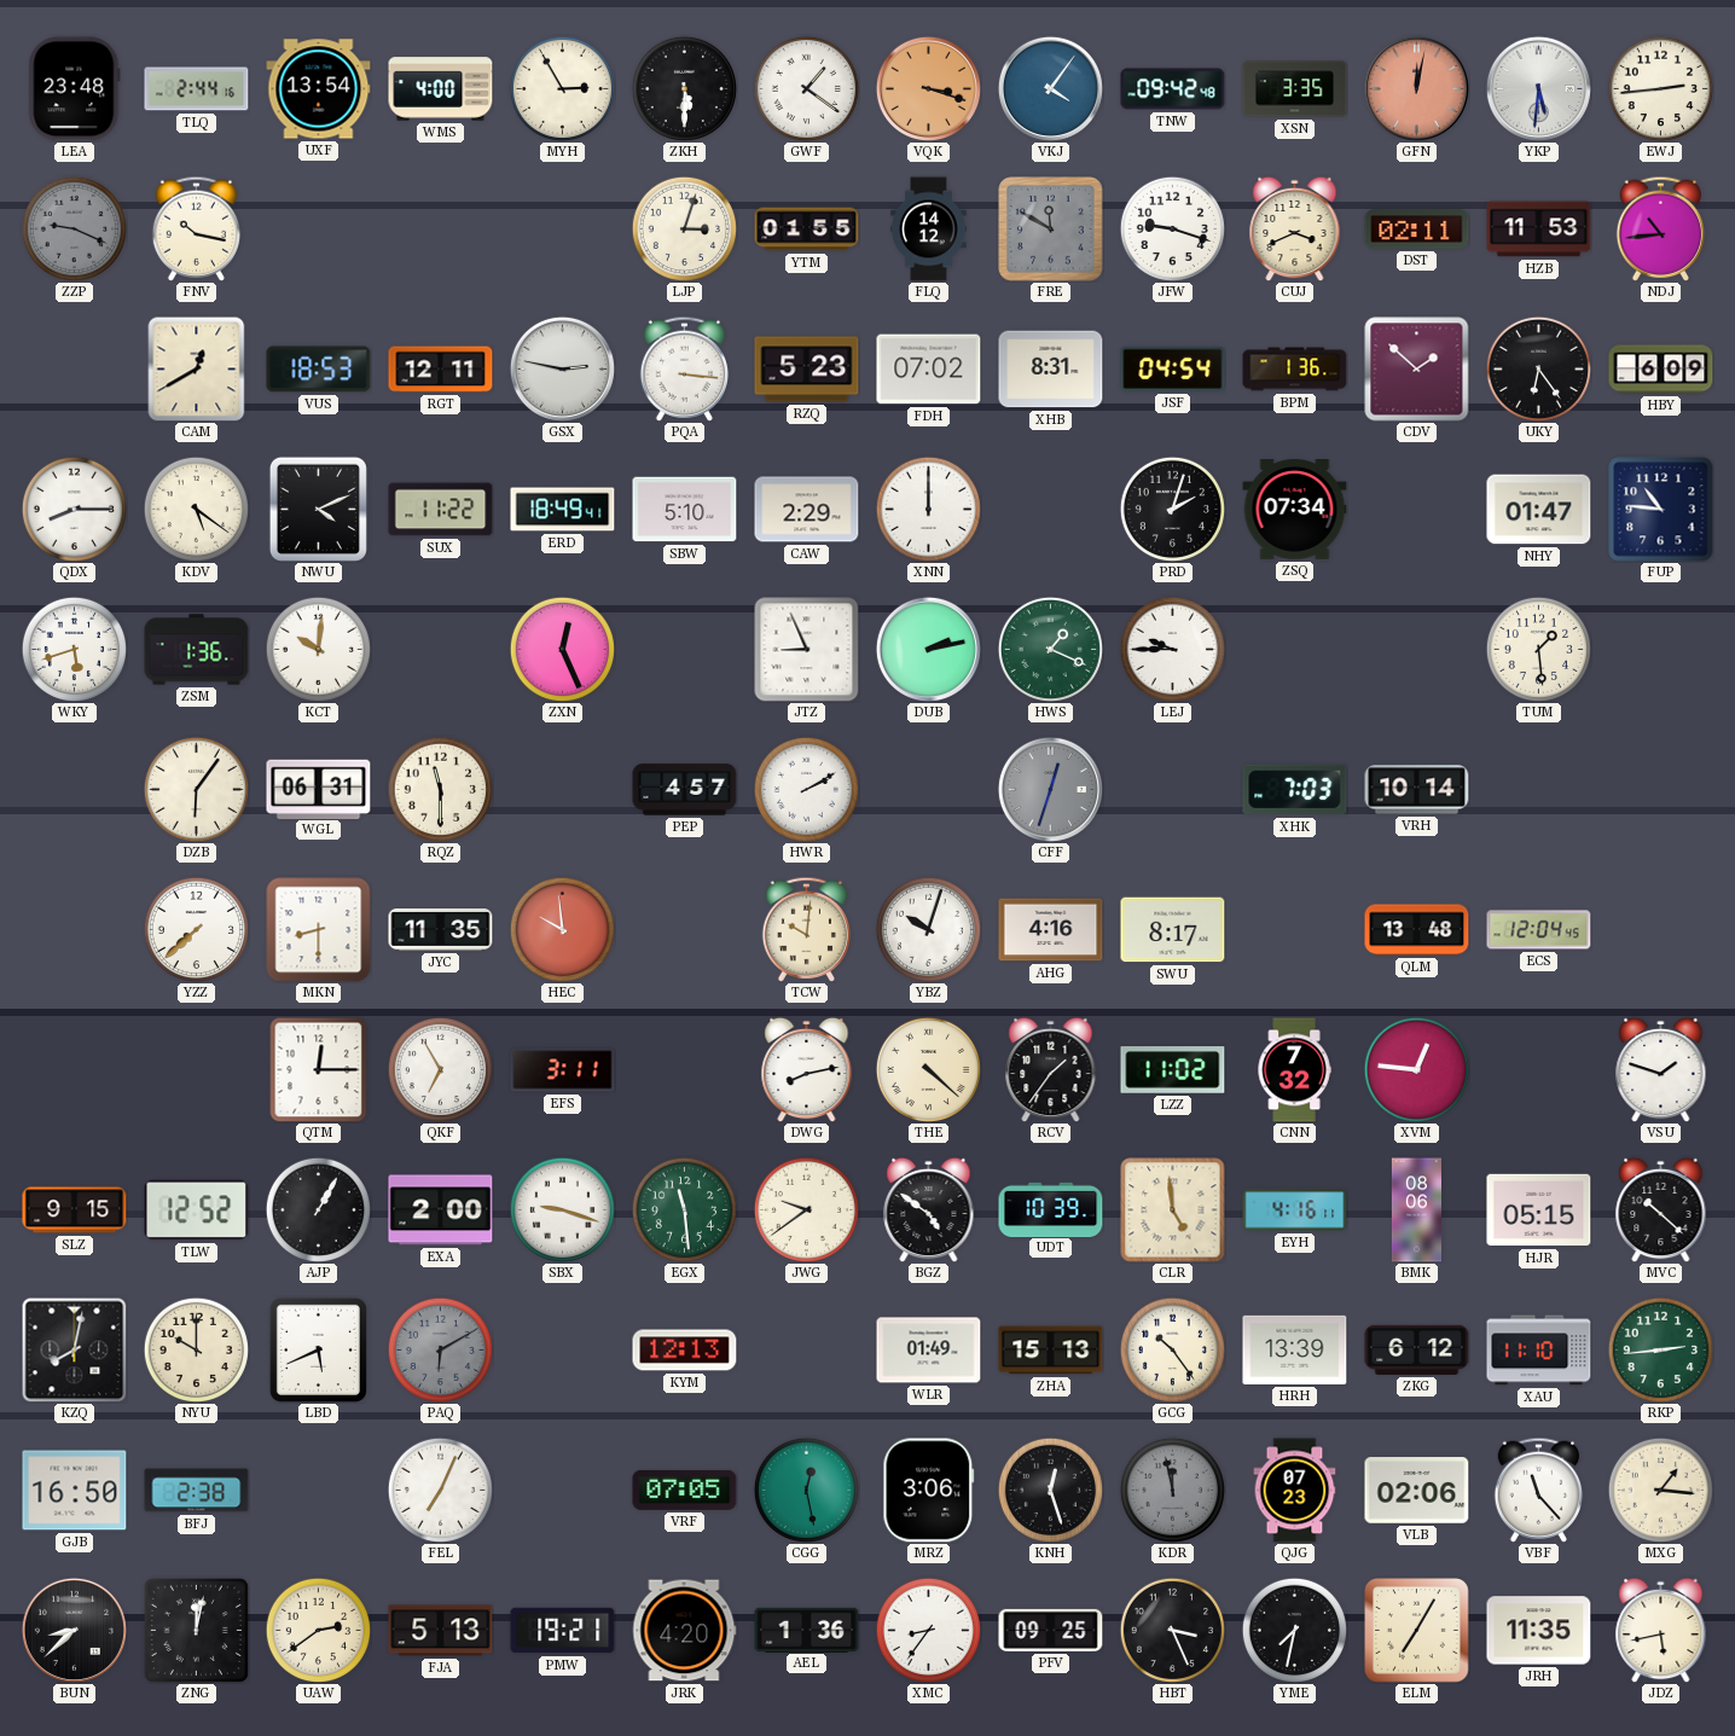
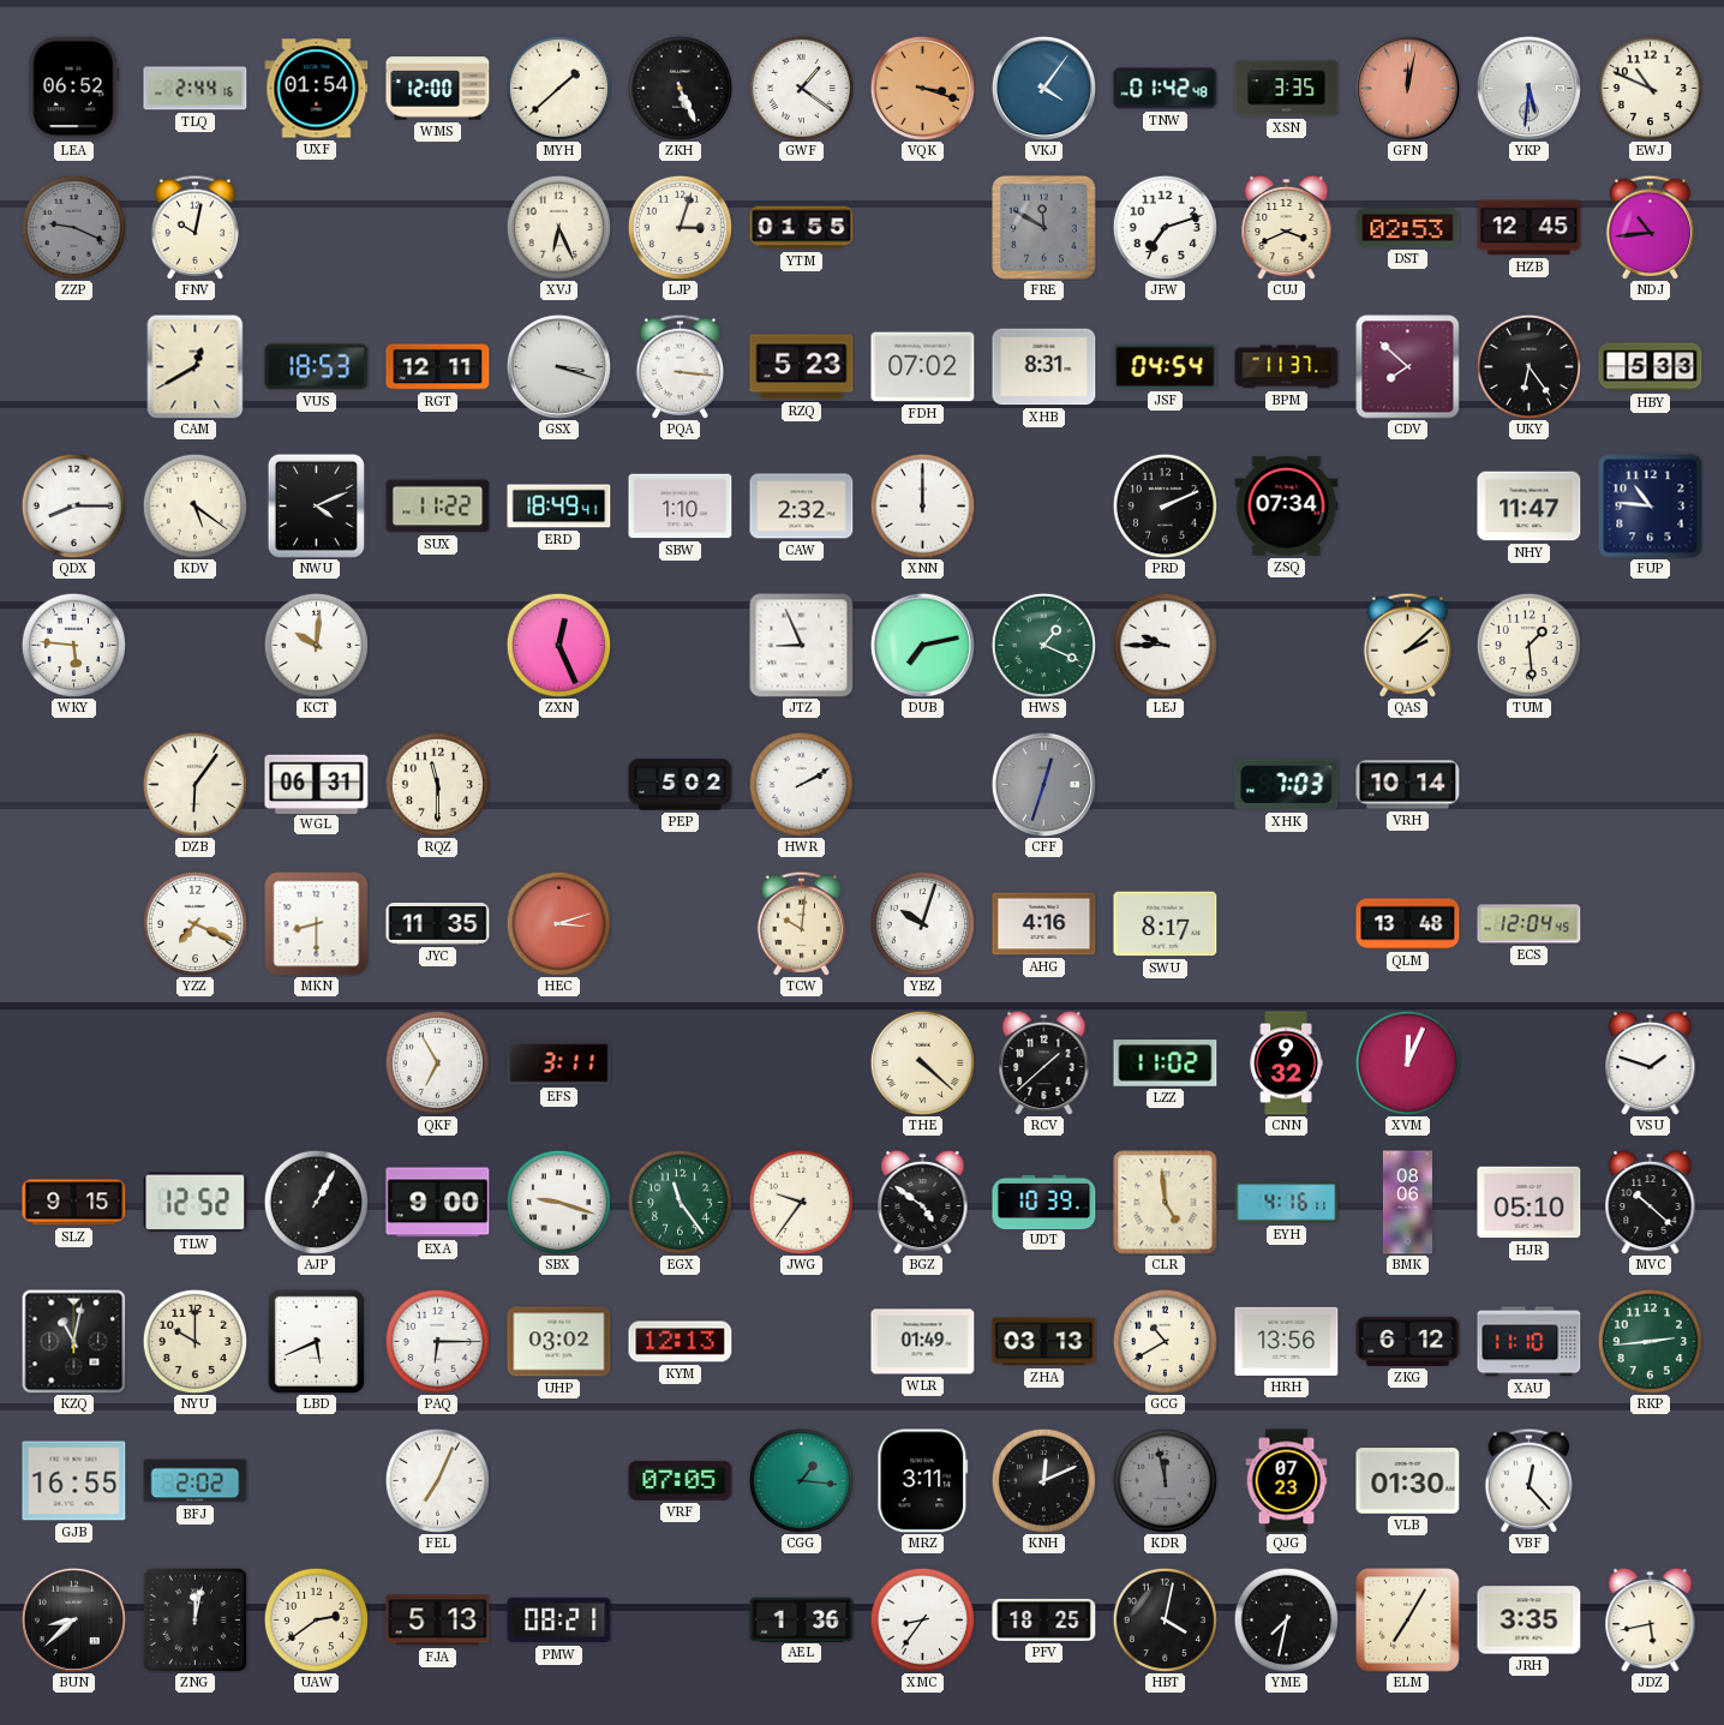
LEA: 23:48 -> 06:52
UXF: 13:54 -> 01:54
WMS: 4:00 -> 12:00
MYH: 2:55 -> 1:38
ZKH: 5:30 -> 5:26
TNW: 09:42 -> 01:42
EWJ: 2:44 -> 10:49
FNV: 10:17 -> 10:02
XVJ: none -> 6:26
FLQ: 14:12 -> none
JFW: 9:18 -> 7:12
DST: 02:11 -> 02:53
HZB: 11:53 -> 12:45
GSX: 2:47 -> 3:18
BPM: 1:36 -> 11:37
CDV: 1:52 -> 7:52
HBY: 6:09 -> 5:33
SBW: 5:10 -> 1:10
CAW: 2:29 -> 2:32
PRD: 2:03 -> 2:11
NHY: 01:47 -> 11:47
WKY: 5:42 -> 5:46
ZSM: 1:36 -> none
DUB: 2:13 -> 7:13
QAS: none -> 2:08
PEP: 4:57 -> 5:02
YZZ: 7:38 -> 7:19
HEC: 9:59 -> 3:12
QTM: 12:15 -> none
DWG: 8:13 -> none
RCV: 1:36 -> 1:38
CNN: 7:32 -> 9:32
XVM: 12:46 -> 12:04
EXA: 2:00 -> 9:00
EGX: 11:29 -> 11:24
JWG: 9:39 -> 9:36
HJR: 05:15 -> 05:10
KZQ: 8:02 -> 11:02
PAQ: 6:10 -> 6:15
PAQ dial: grey -> white
UHP: none -> 03:02
ZHA: 15:13 -> 03:13
GCG: 10:24 -> 10:40
HRH: 13:39 -> 13:56
GJB: 16:50 -> 16:55
BFJ: 2:38 -> 2:02
CGG: 12:28 -> 1:16
MRZ: 3:06 -> 3:11
KNH: 12:27 -> 12:11
VLB: 02:06 -> 01:30
VBF: 11:23 -> 12:23
MXG: 1:16 -> none
PMW: 19:21 -> 08:21
JRK: 4:20 -> none
PFV: 09:25 -> 18:25
HBT: 3:26 -> 4:02
JRH: 11:35 -> 3:35
